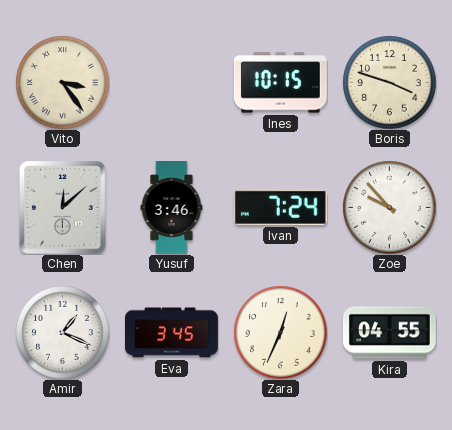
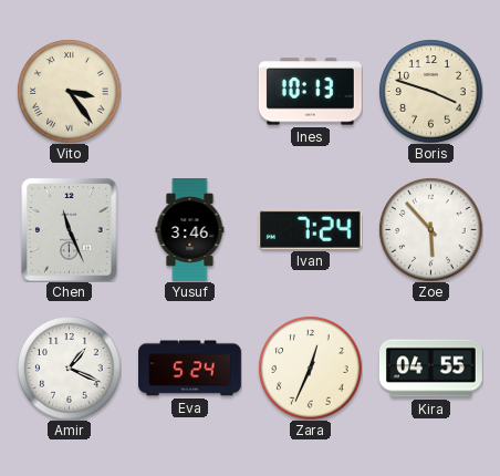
Ines: 10:15 -> 10:13
Chen: 12:08 -> 11:26
Zoe: 9:53 -> 5:53
Eva: 3:45 -> 5:24
